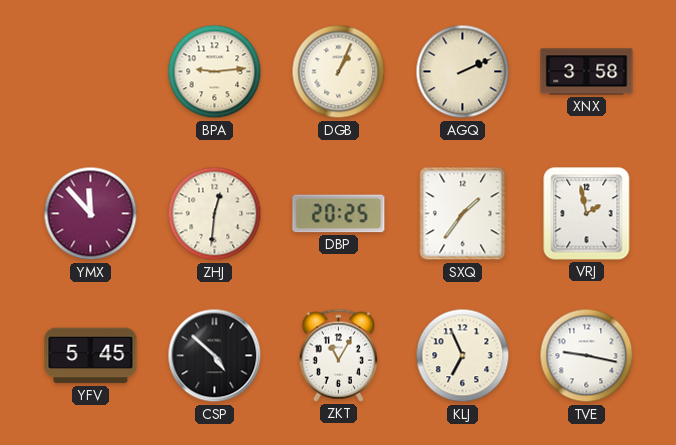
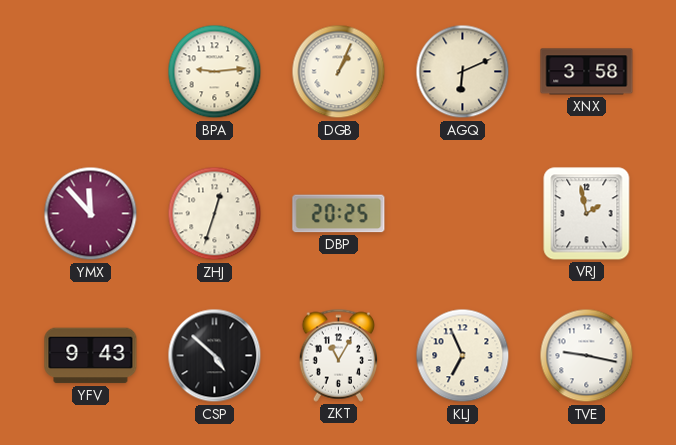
AGQ: 2:11 -> 6:11
ZHJ: 12:31 -> 12:33
SXQ: 1:36 -> none
YFV: 5:45 -> 9:43
